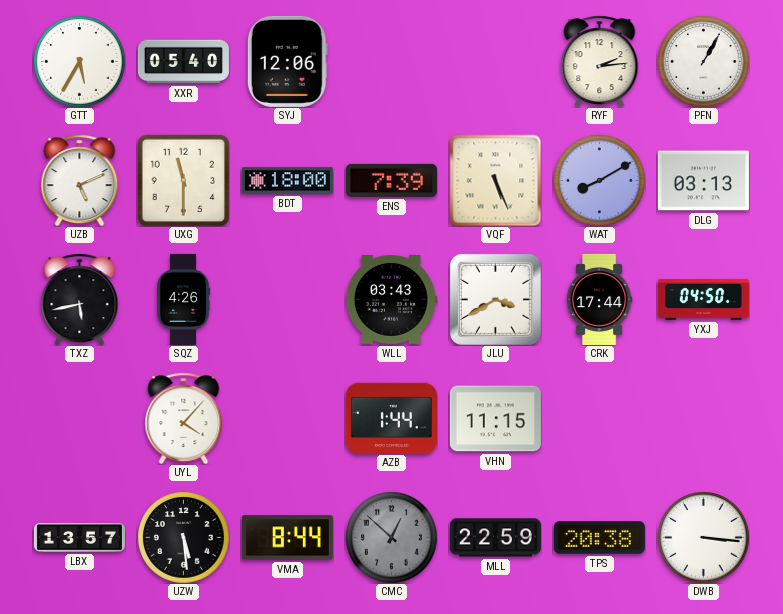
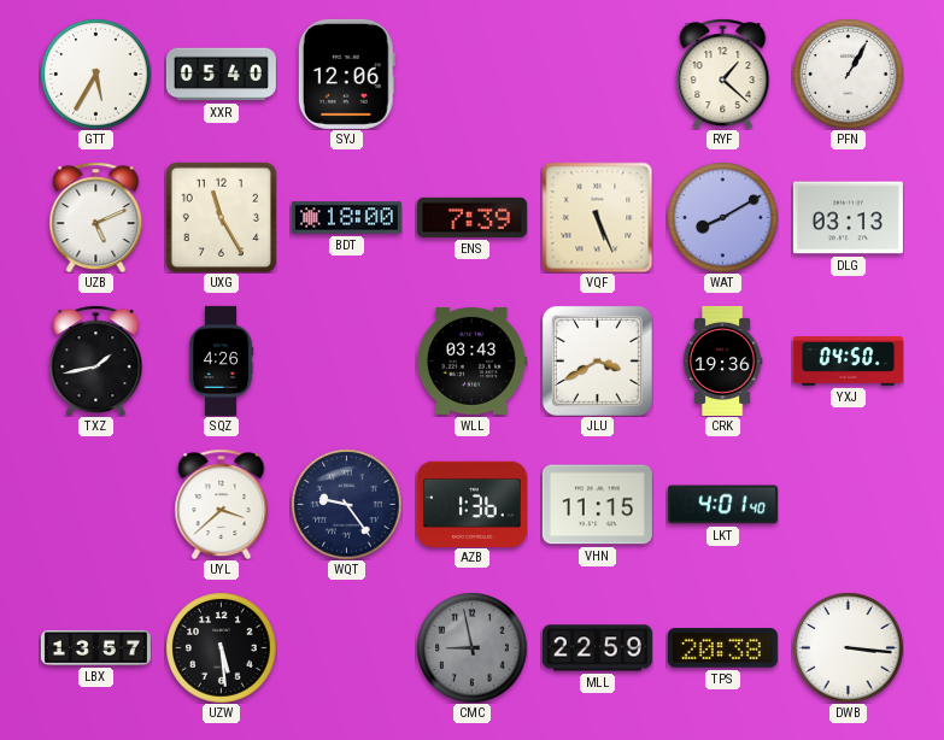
RYF: 2:14 -> 1:22
UXG: 11:30 -> 11:25
TXZ: 5:43 -> 1:43
CRK: 17:44 -> 19:36
UYL: 4:07 -> 3:38
WQT: none -> 9:24
AZB: 1:44 -> 1:36
LKT: none -> 4:01
VMA: 8:44 -> none
CMC: 12:52 -> 8:58
